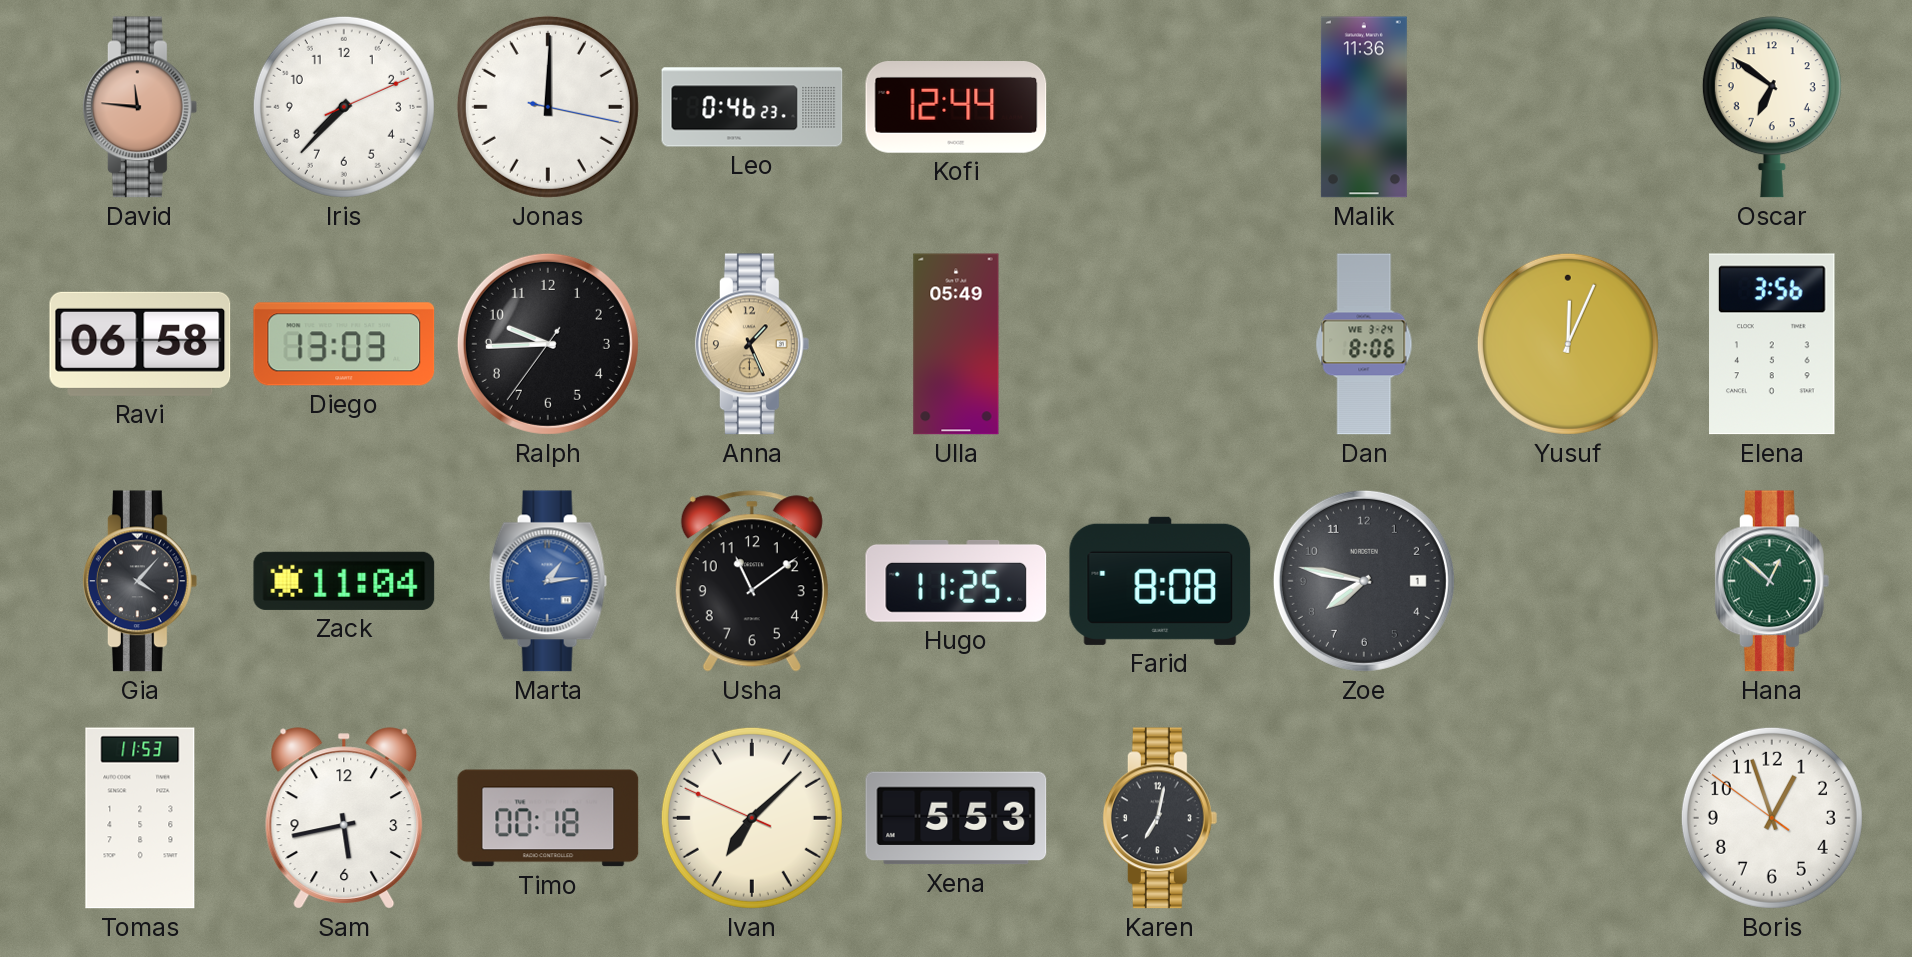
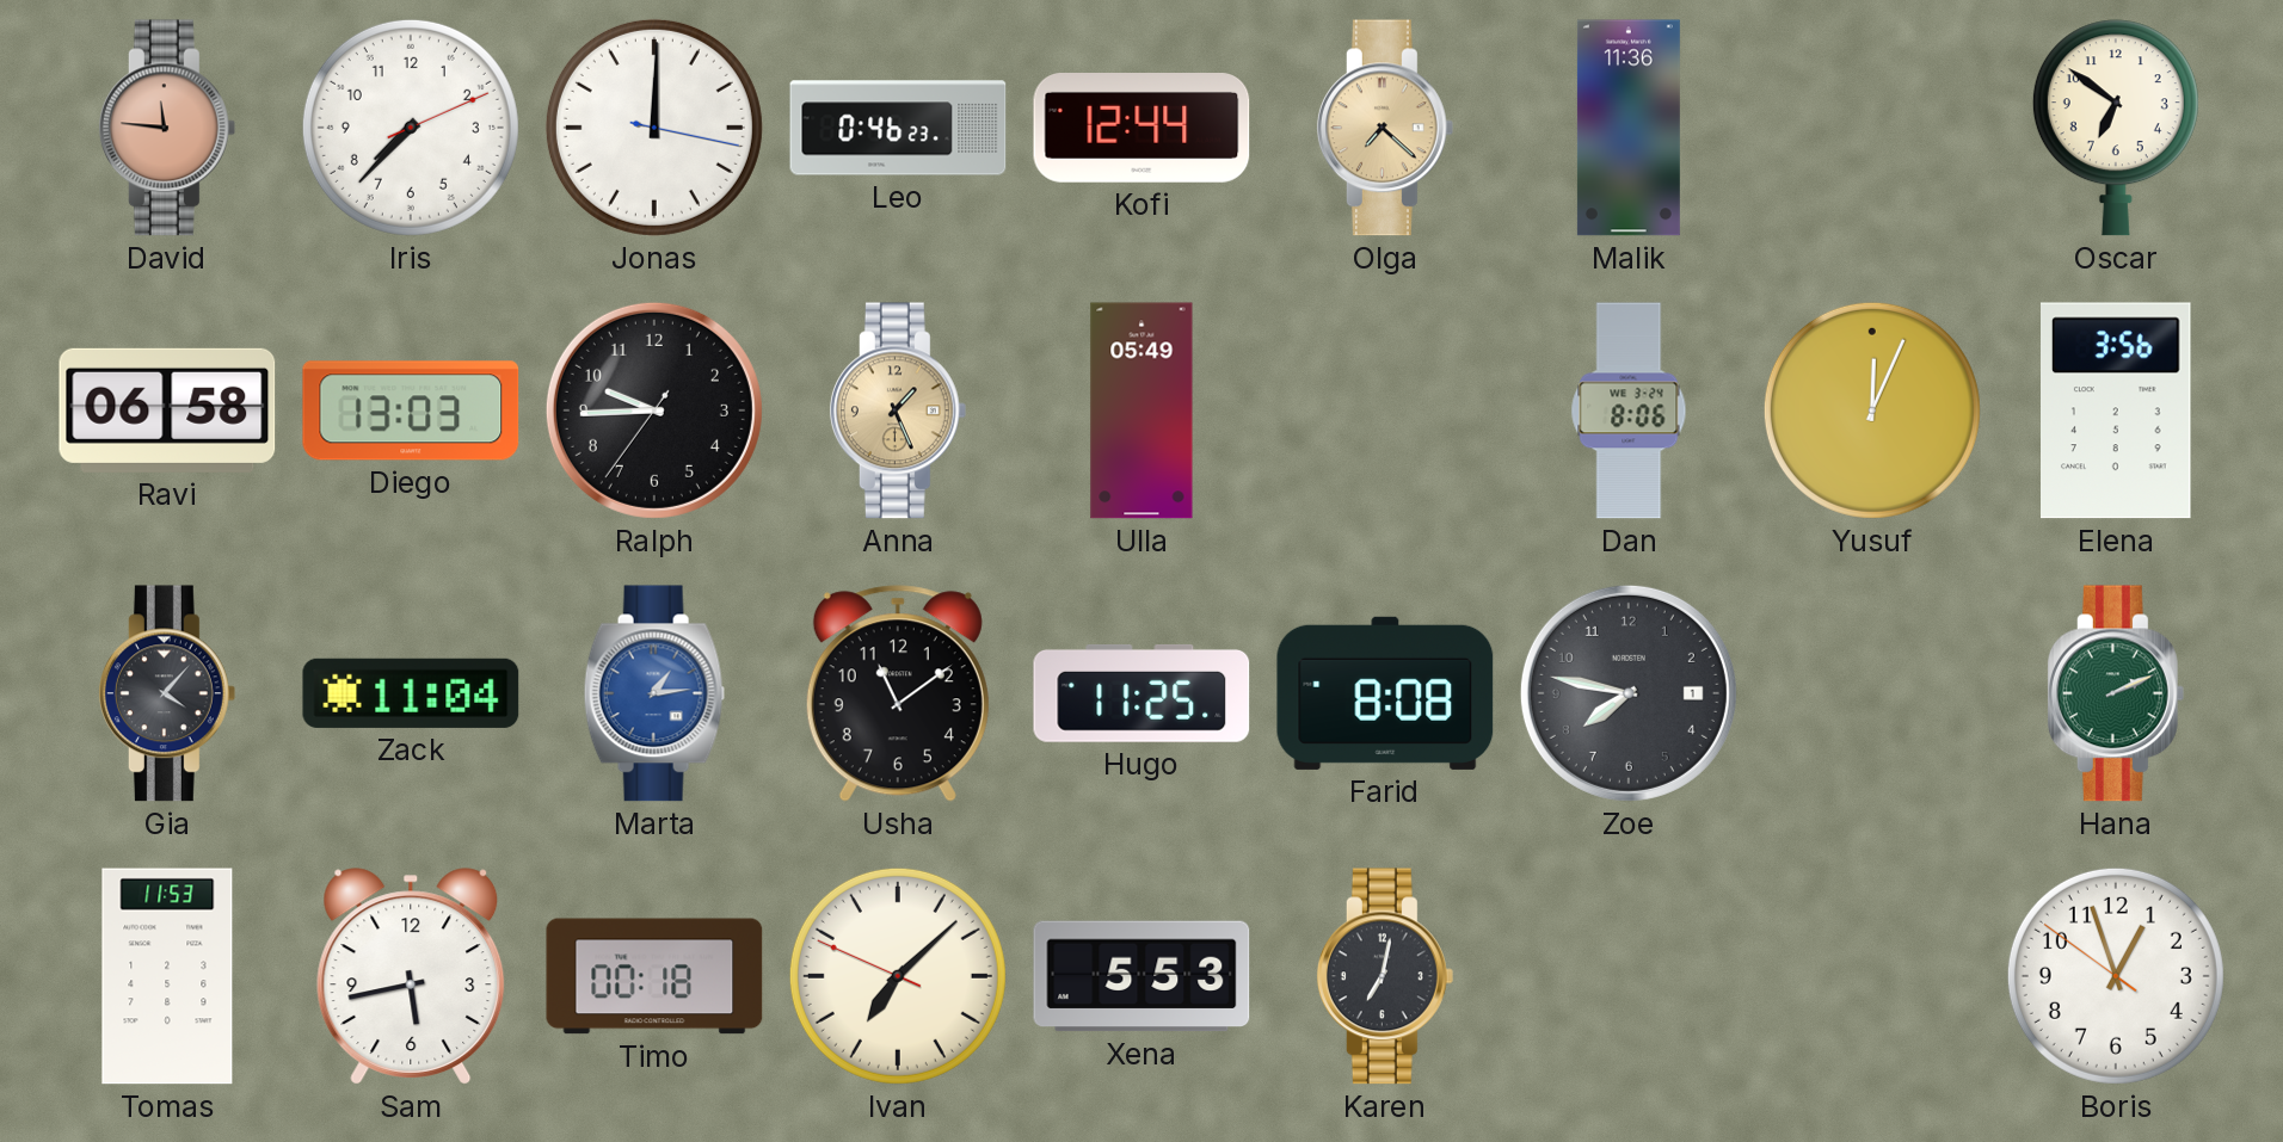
Olga: none -> 7:22
Hana: 12:52 -> 2:11
